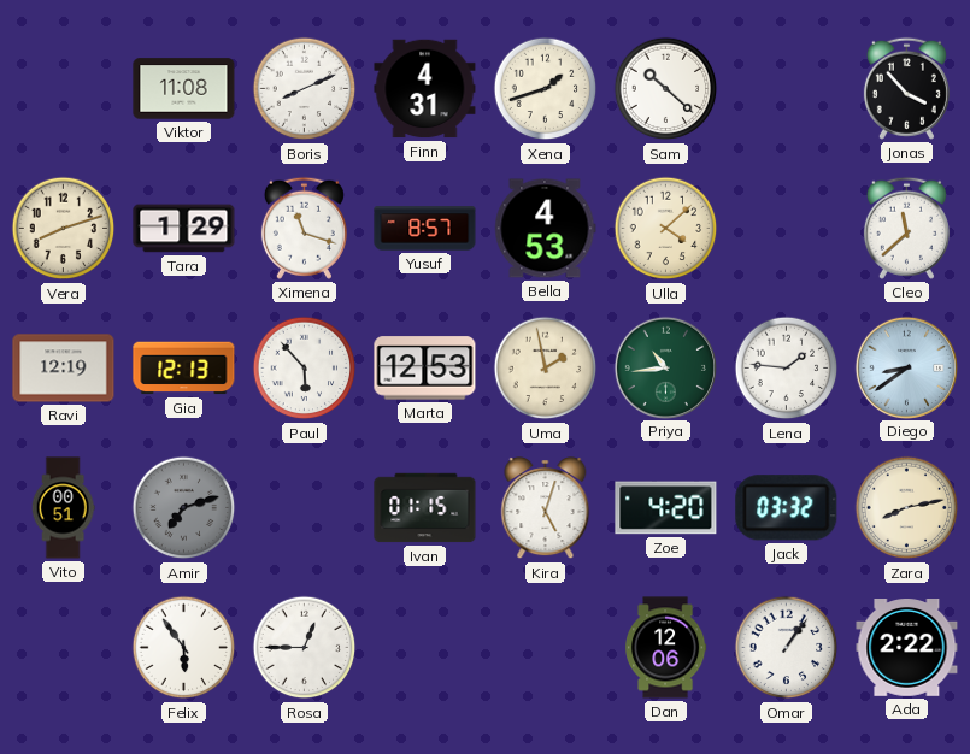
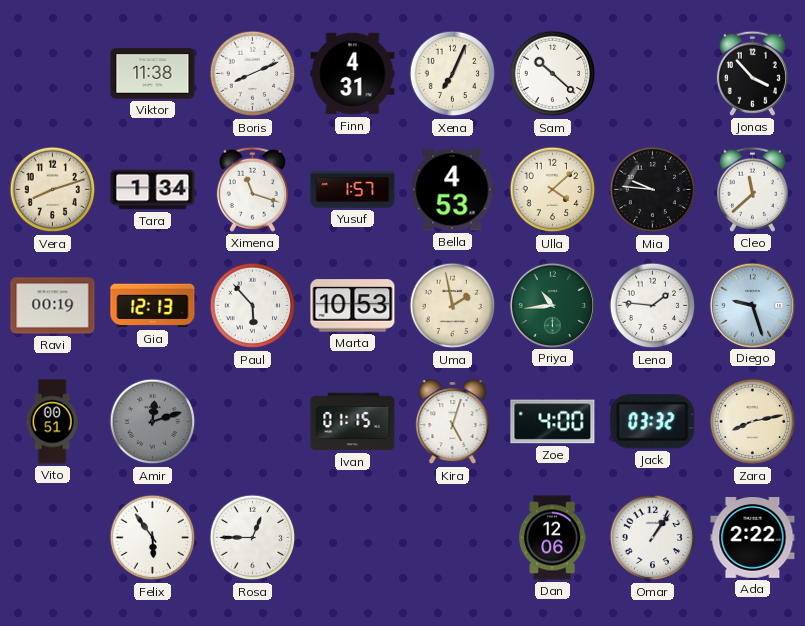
Viktor: 11:08 -> 11:38
Xena: 1:42 -> 7:04
Tara: 1:29 -> 1:34
Yusuf: 8:57 -> 1:57
Mia: none -> 9:46
Ravi: 12:19 -> 00:19
Marta: 12:53 -> 10:53
Diego: 8:39 -> 9:27
Amir: 7:12 -> 12:12
Zoe: 4:20 -> 4:00
